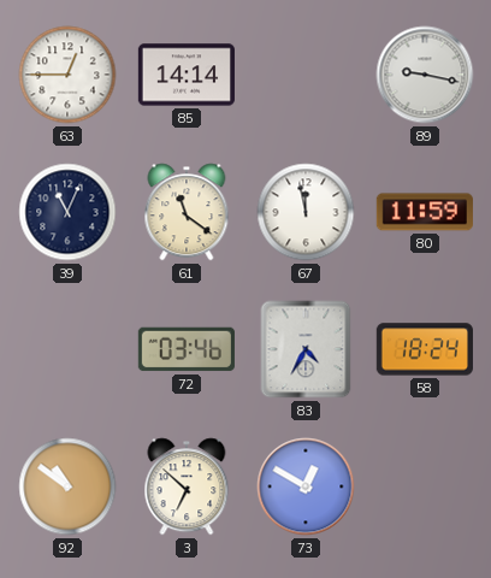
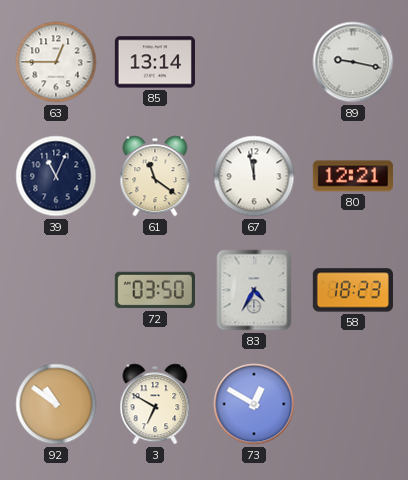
85: 14:14 -> 13:14
80: 11:59 -> 12:21
72: 03:46 -> 03:50
58: 18:24 -> 18:23
3: 6:52 -> 6:50
